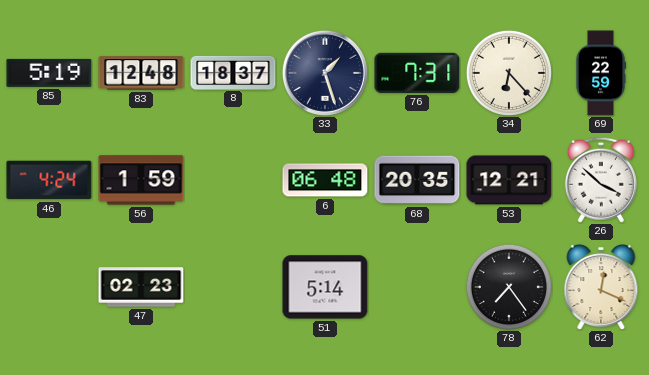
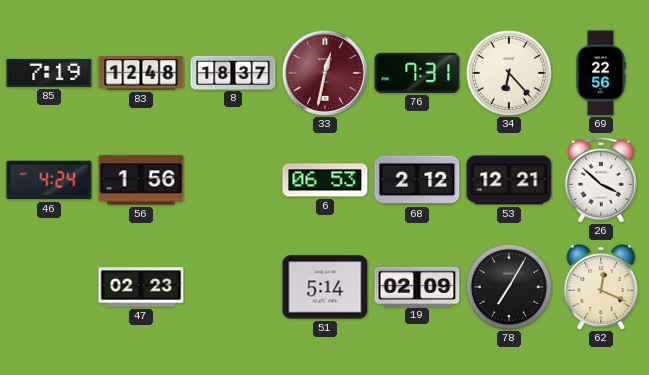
85: 5:19 -> 7:19
33: 1:27 -> 12:32
33 dial: navy -> burgundy
69: 22:59 -> 22:56
56: 1:59 -> 1:56
6: 06:48 -> 06:53
68: 20:35 -> 2:12
19: none -> 02:09
78: 7:24 -> 7:05
